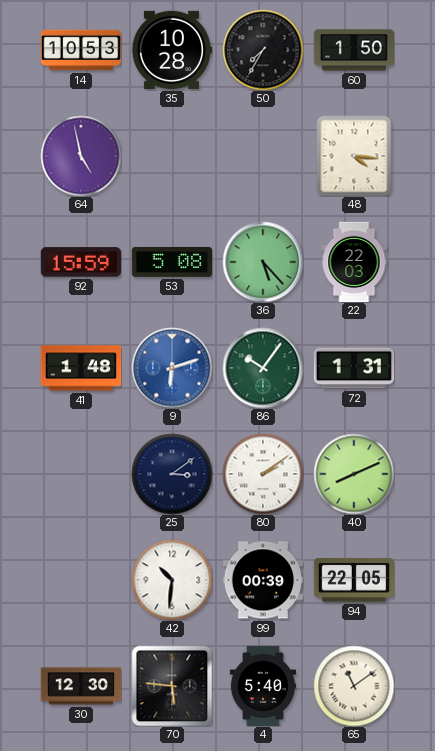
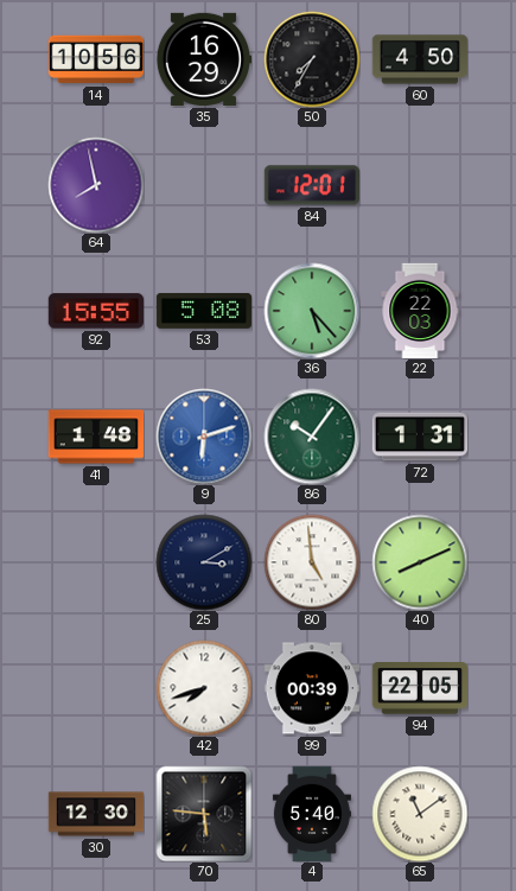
14: 10:53 -> 10:56
35: 10:28 -> 16:29
60: 1:50 -> 4:50
64: 4:58 -> 7:58
84: none -> 12:01
48: 4:16 -> none
92: 15:59 -> 15:55
25: 3:09 -> 3:10
80: 2:09 -> 4:59
42: 10:31 -> 7:42
